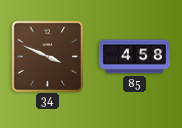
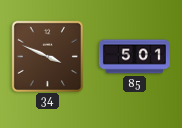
85: 4:58 -> 5:01
